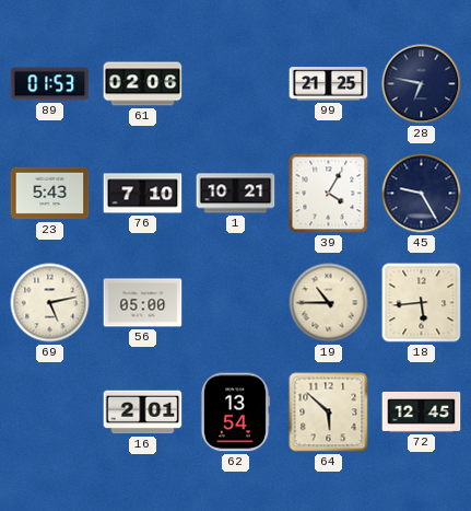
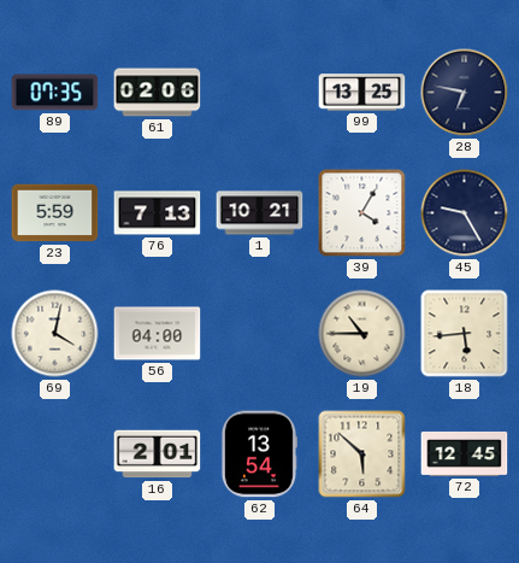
89: 01:53 -> 07:35
99: 21:25 -> 13:25
23: 5:43 -> 5:59
76: 7:10 -> 7:13
69: 5:13 -> 4:02
56: 05:00 -> 04:00
